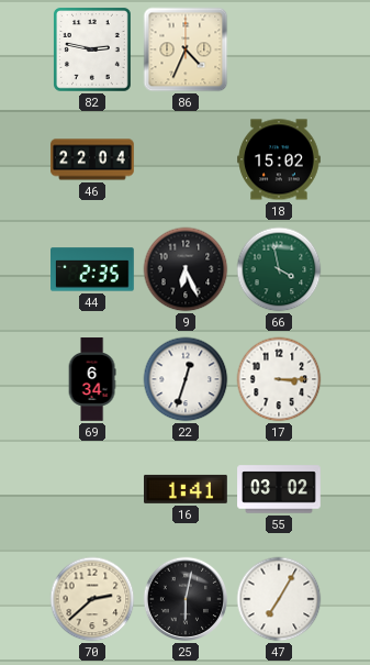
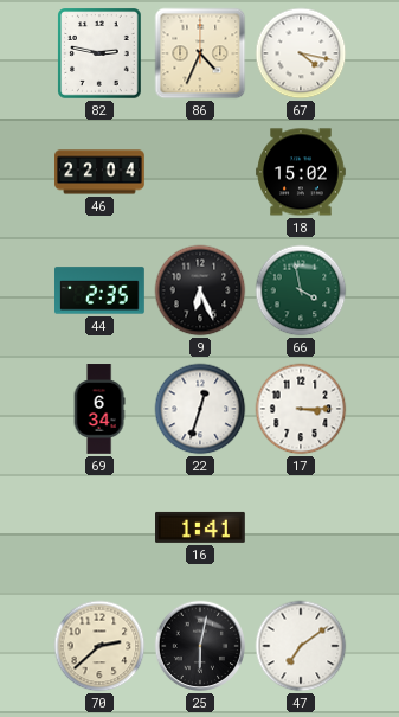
67: none -> 4:17
55: 03:02 -> none
47: 7:05 -> 7:09
